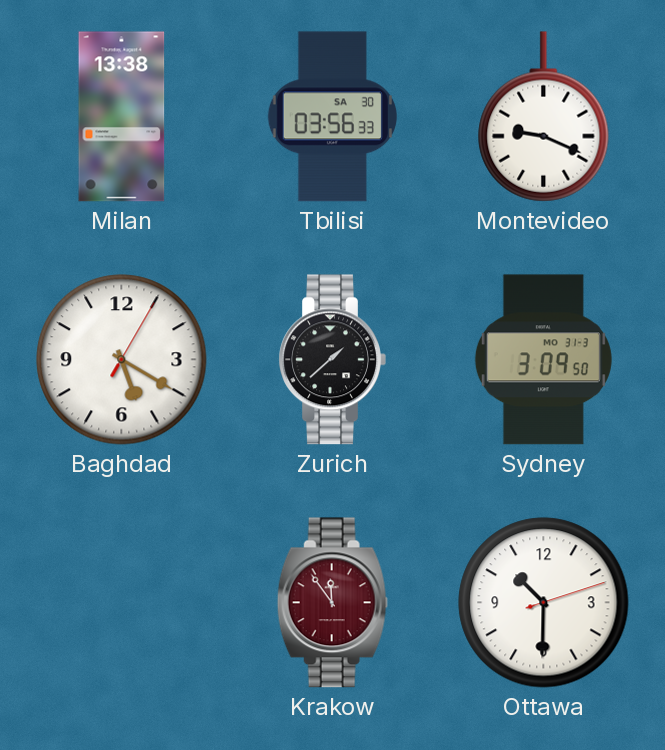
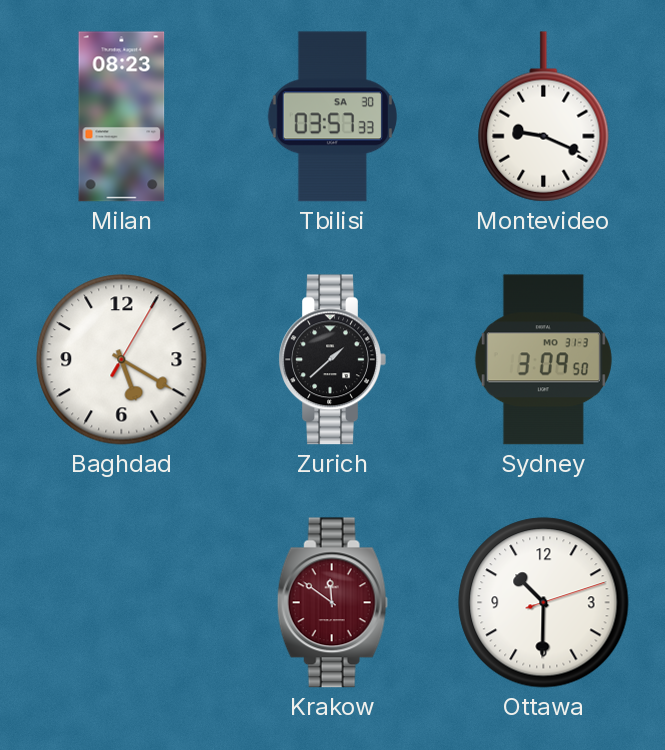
Milan: 13:38 -> 08:23
Tbilisi: 03:56 -> 03:57
Krakow: 11:54 -> 11:51
